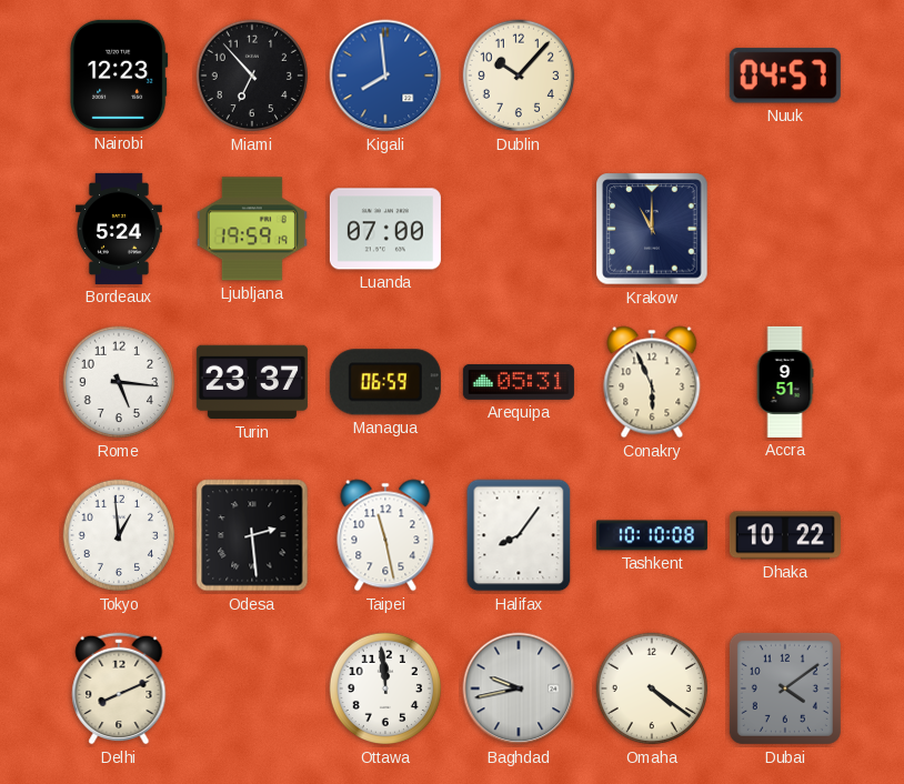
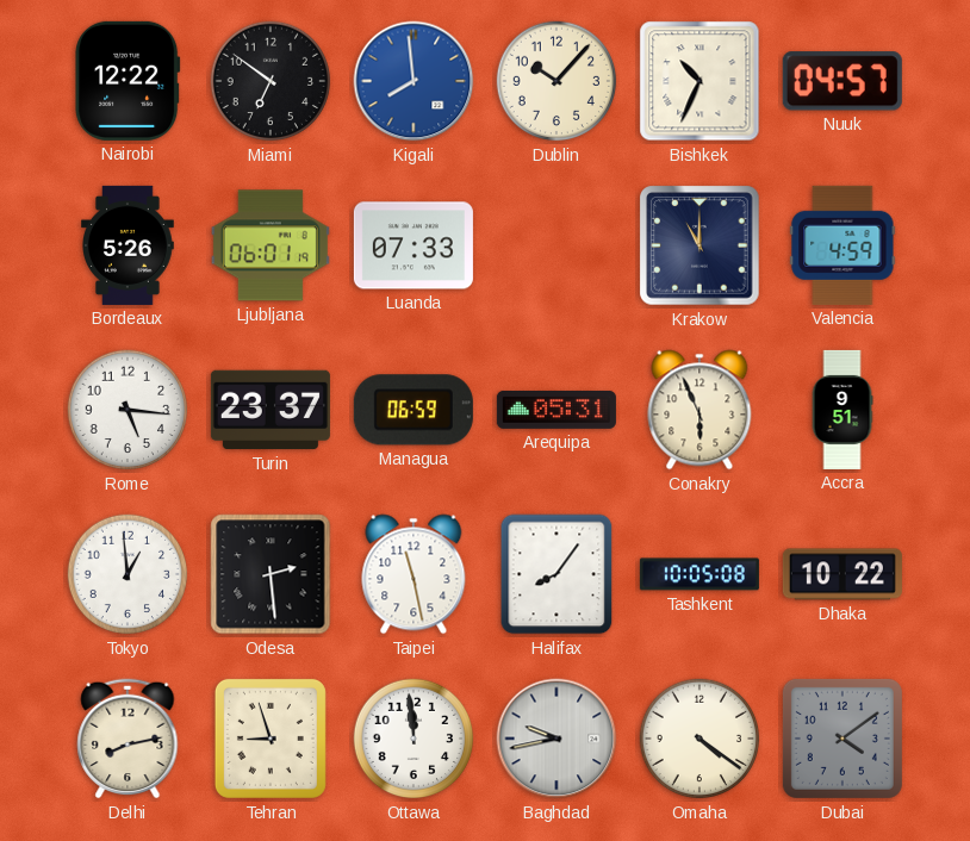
Nairobi: 12:23 -> 12:22
Miami: 6:53 -> 6:51
Bishkek: none -> 10:34
Bordeaux: 5:24 -> 5:26
Ljubljana: 19:59 -> 06:01
Luanda: 07:00 -> 07:33
Valencia: none -> 4:59
Tashkent: 10:10 -> 10:05
Delhi: 8:11 -> 8:13
Tehran: none -> 8:57
